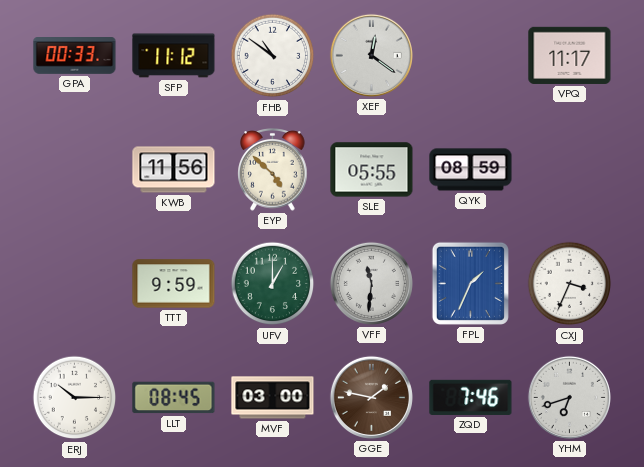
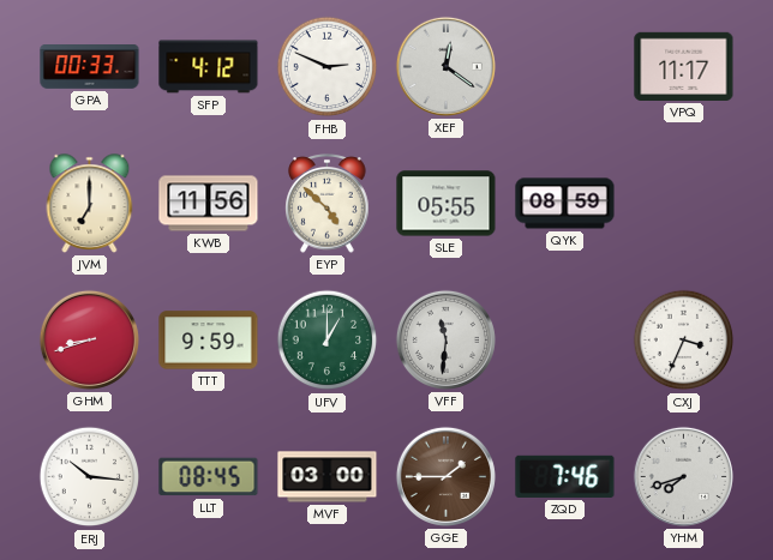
SFP: 11:12 -> 4:12
FHB: 10:51 -> 2:49
JVM: none -> 7:00
GHM: none -> 8:42
FPL: 1:34 -> none
ERJ: 10:15 -> 10:16
GGE: 1:47 -> 1:45
YHM: 6:42 -> 7:42
